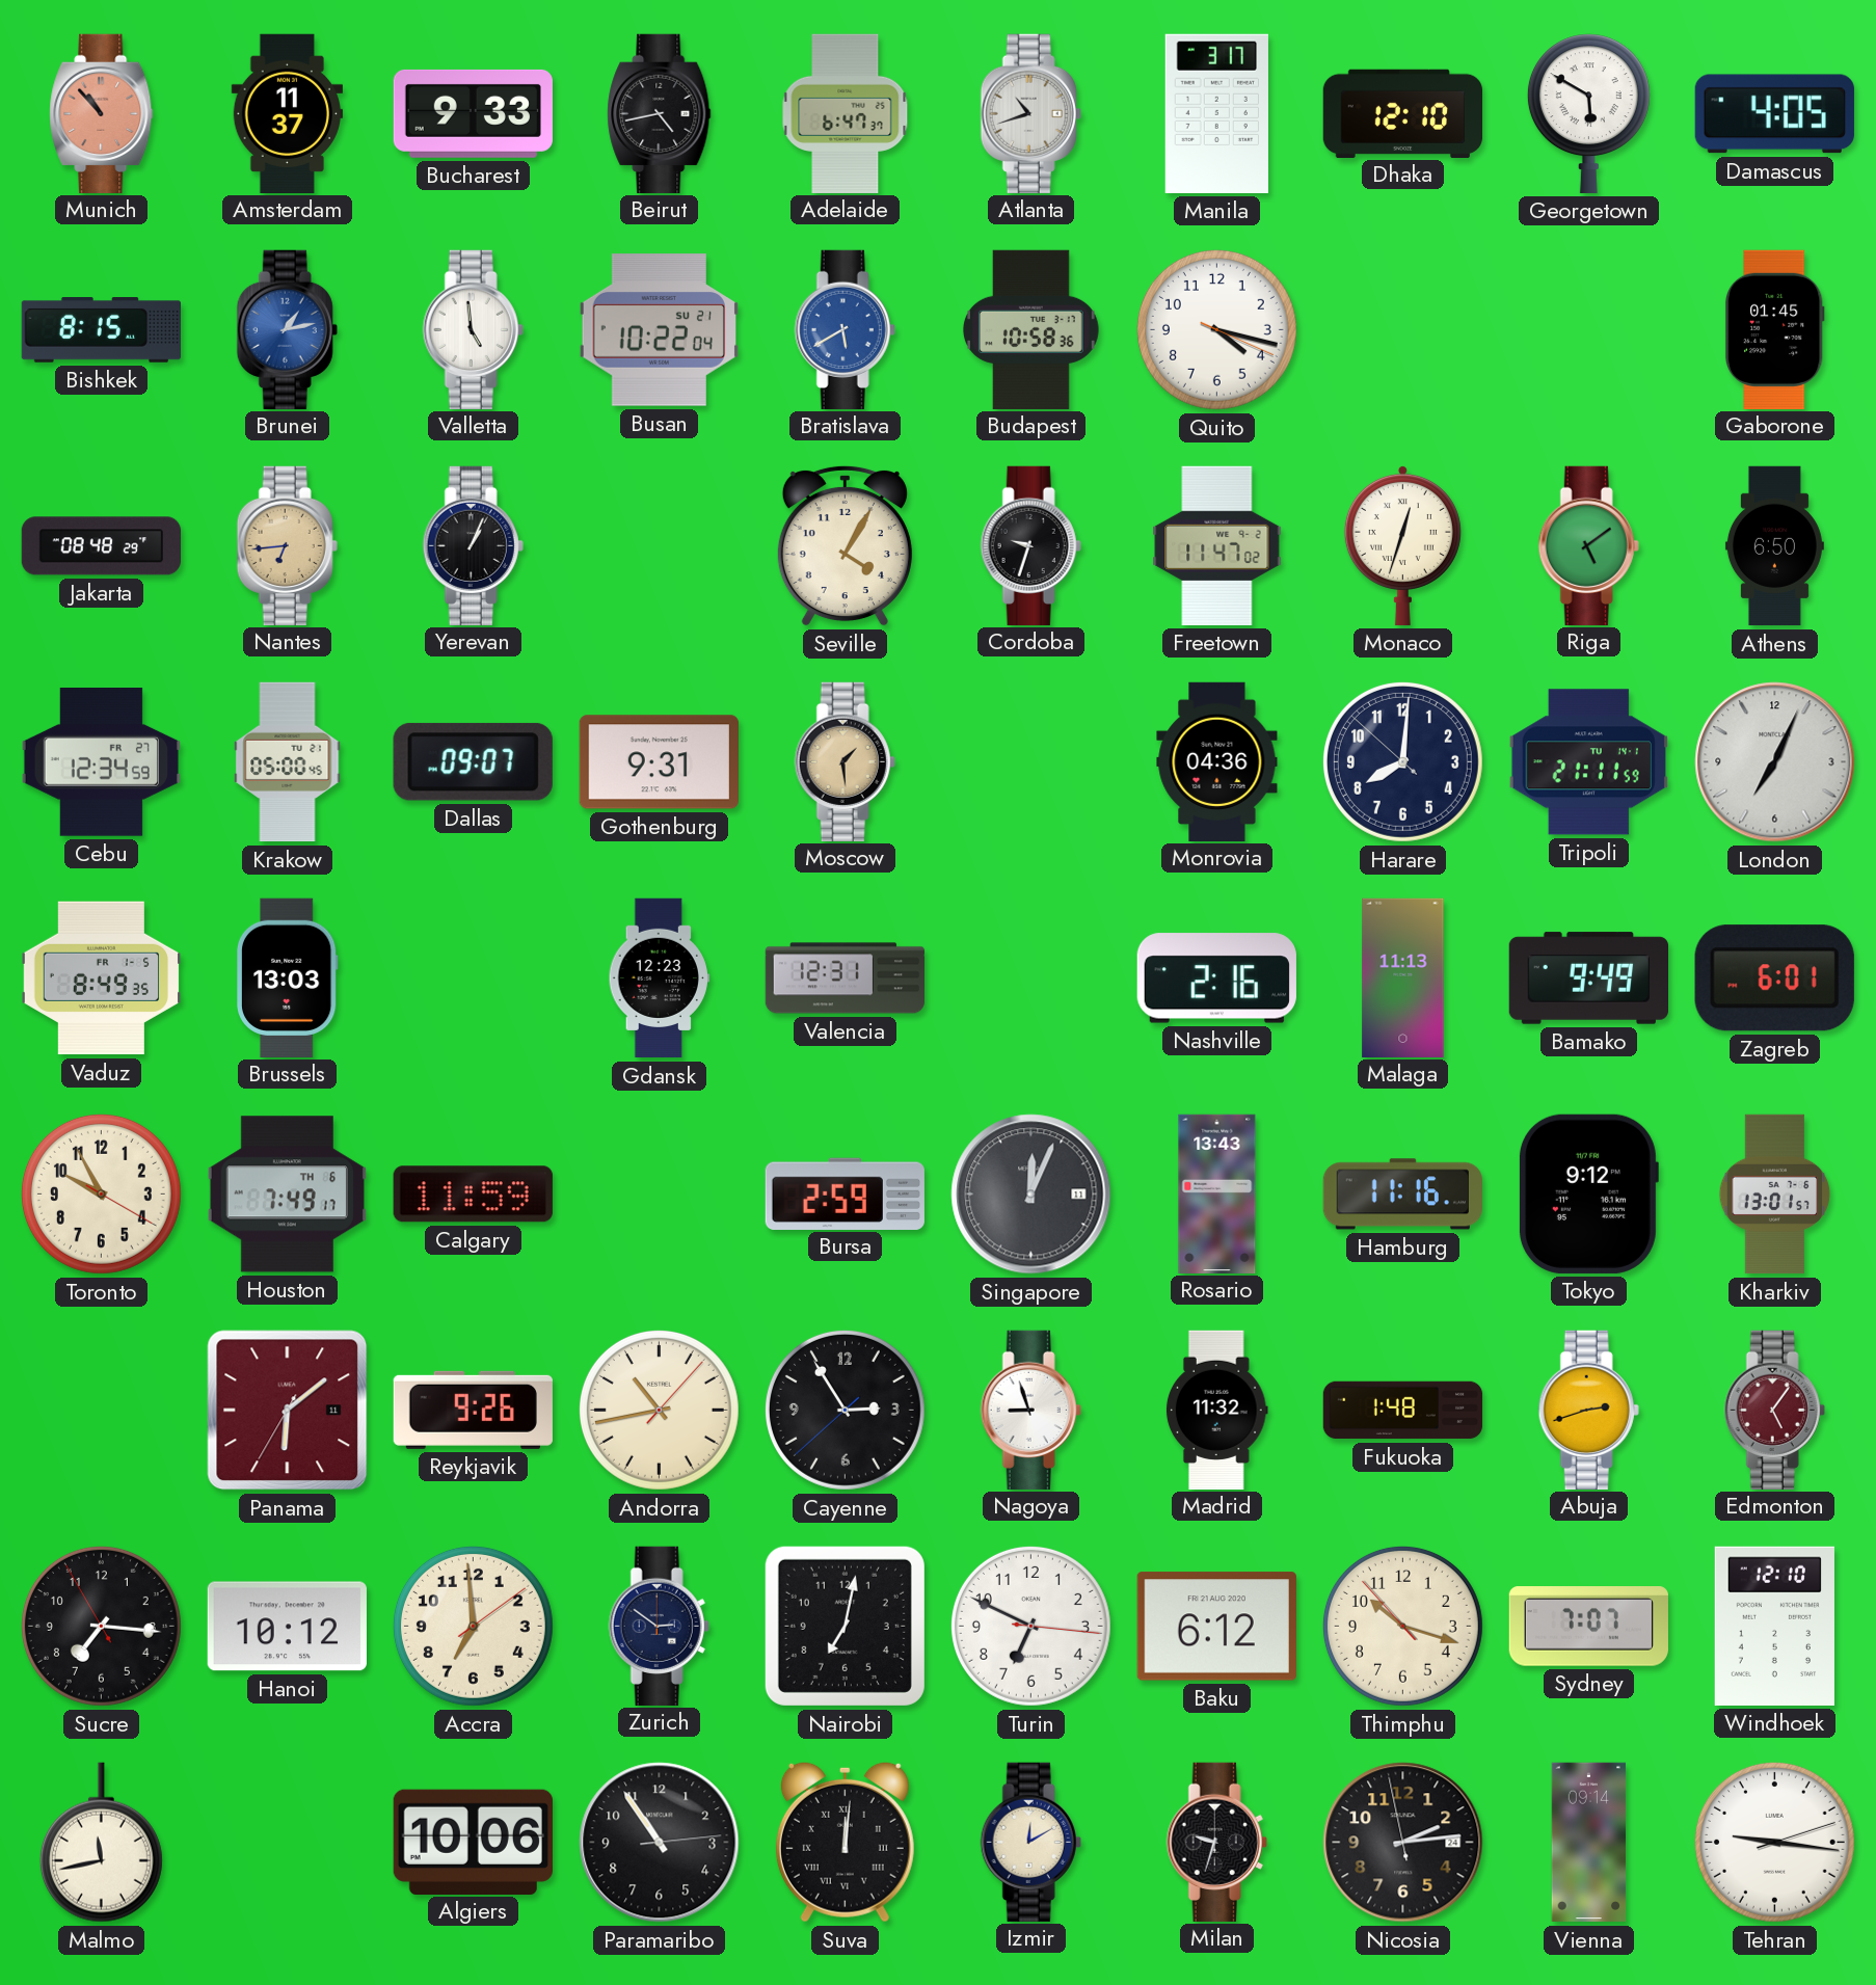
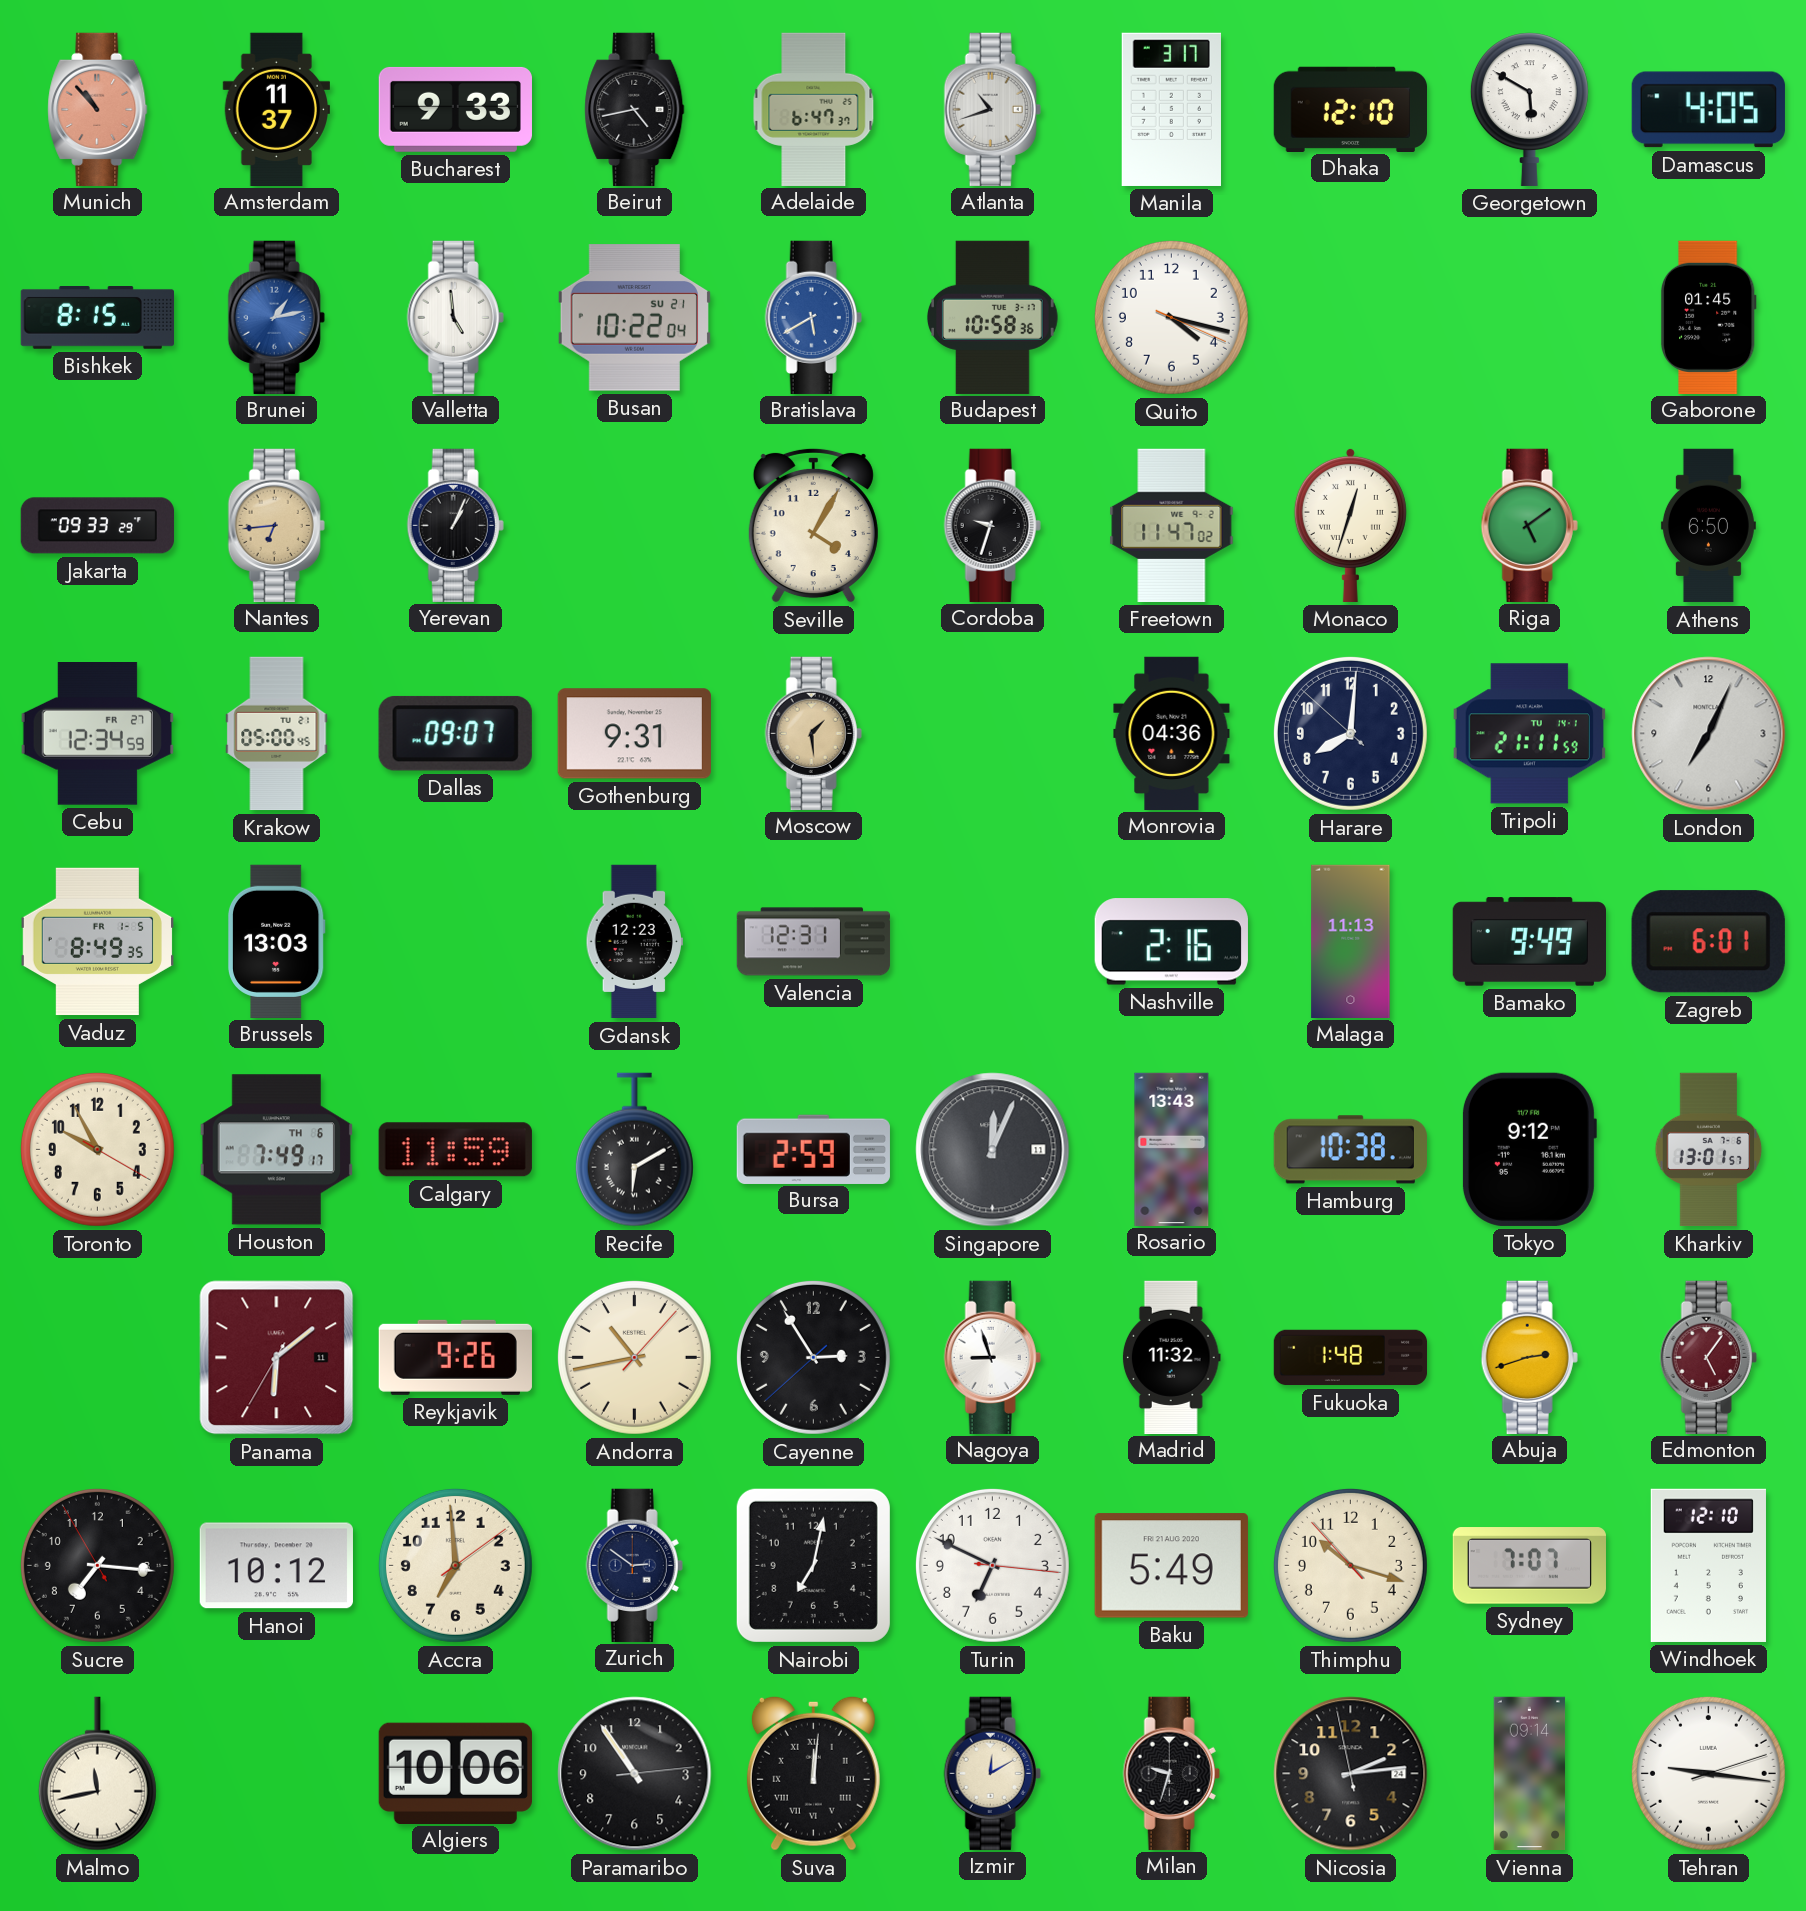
Jakarta: 08:48 -> 09:33
Recife: none -> 6:10
Hamburg: 11:16 -> 10:38
Baku: 6:12 -> 5:49
